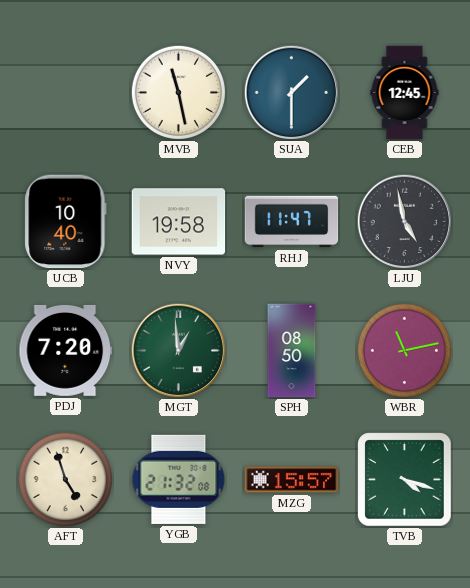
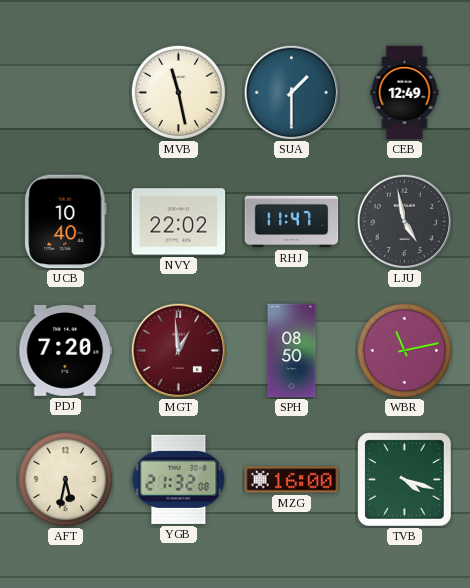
CEB: 12:45 -> 12:49
NVY: 19:58 -> 22:02
MGT dial: green -> burgundy
AFT: 4:57 -> 5:32
MZG: 15:57 -> 16:00
